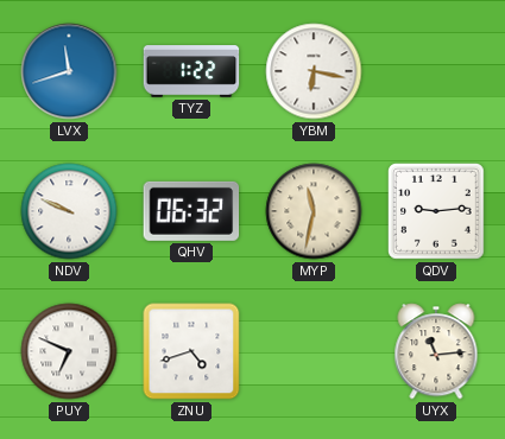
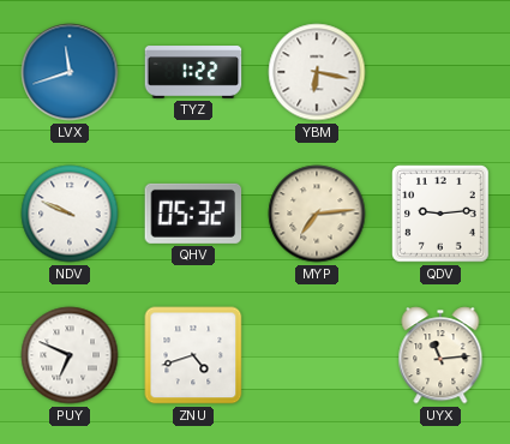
QHV: 06:32 -> 05:32
MYP: 11:32 -> 7:14
